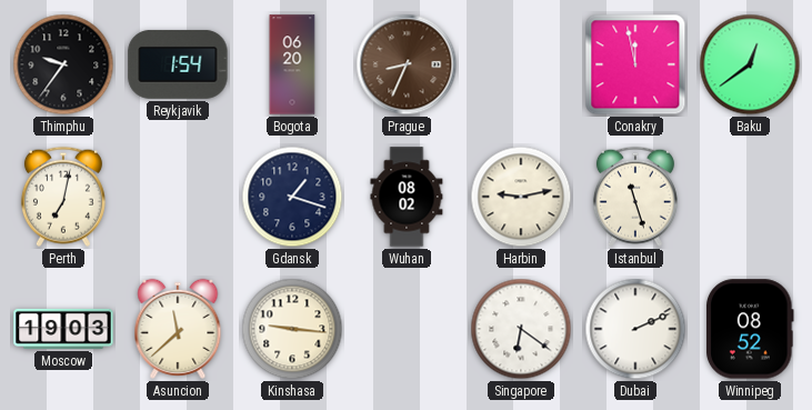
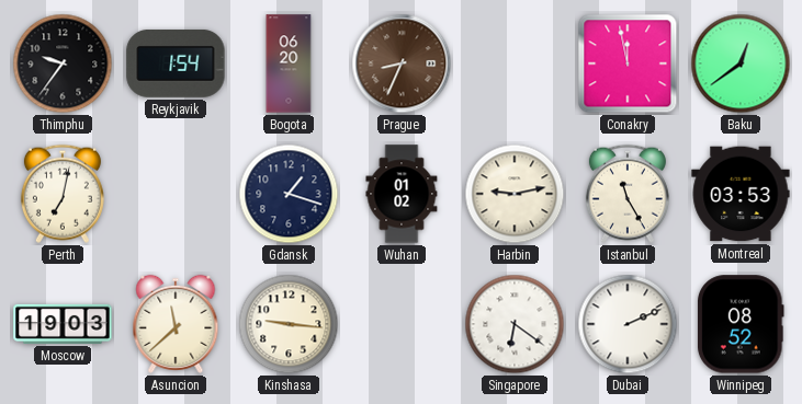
Wuhan: 08:02 -> 01:02
Istanbul: 11:27 -> 11:25
Montreal: none -> 03:53
